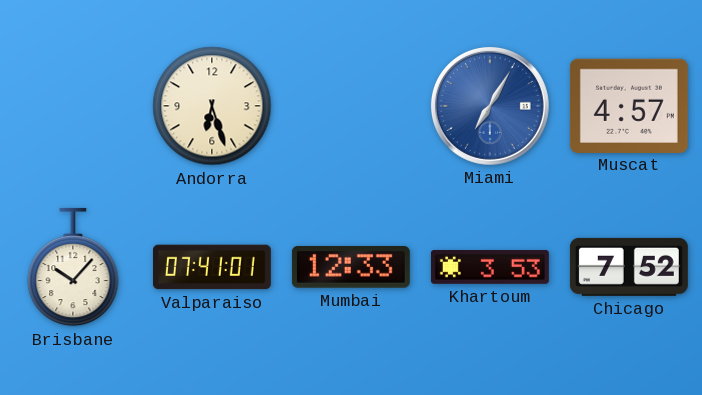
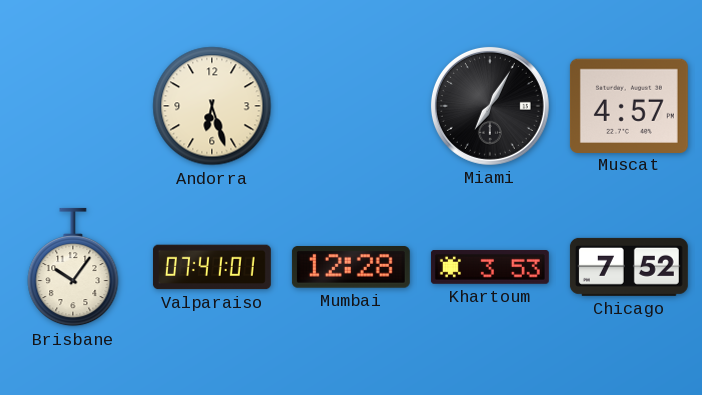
Miami dial: blue -> black
Brisbane: 10:07 -> 10:06
Mumbai: 12:33 -> 12:28
